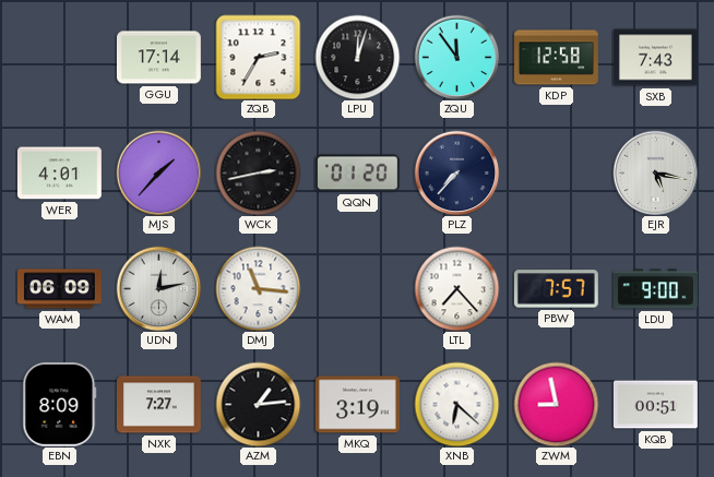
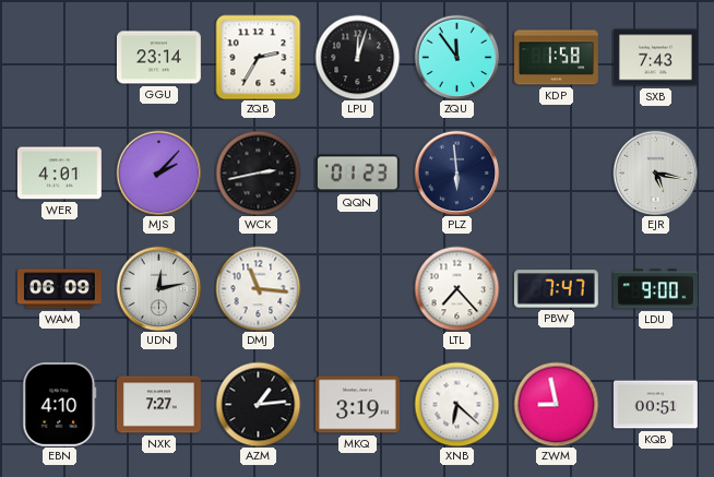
GGU: 17:14 -> 23:14
KDP: 12:58 -> 1:58
MJS: 1:37 -> 2:07
QQN: 01:20 -> 01:23
PLZ: 7:37 -> 5:59
PBW: 7:57 -> 7:47
EBN: 8:09 -> 4:10
